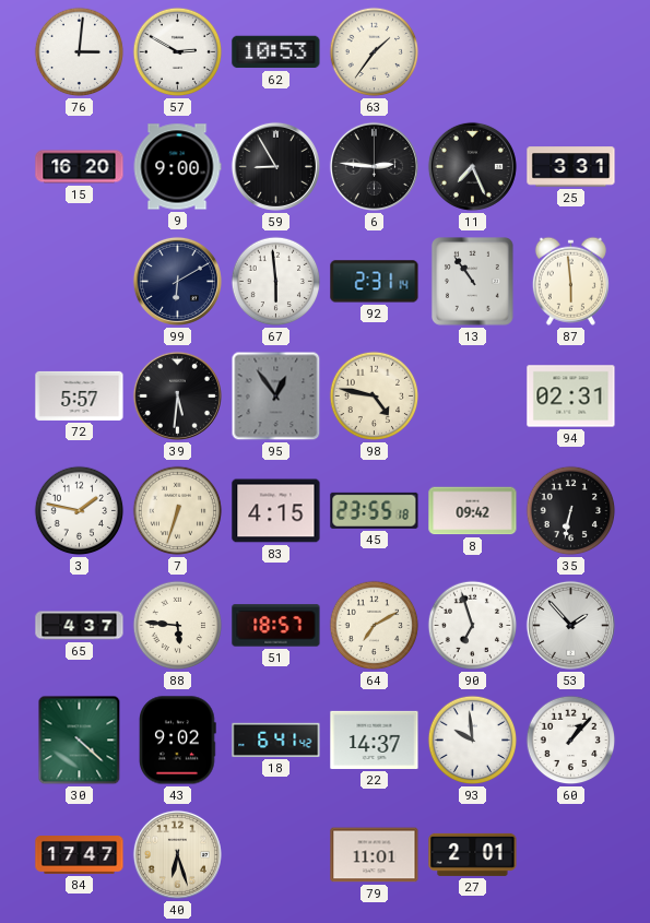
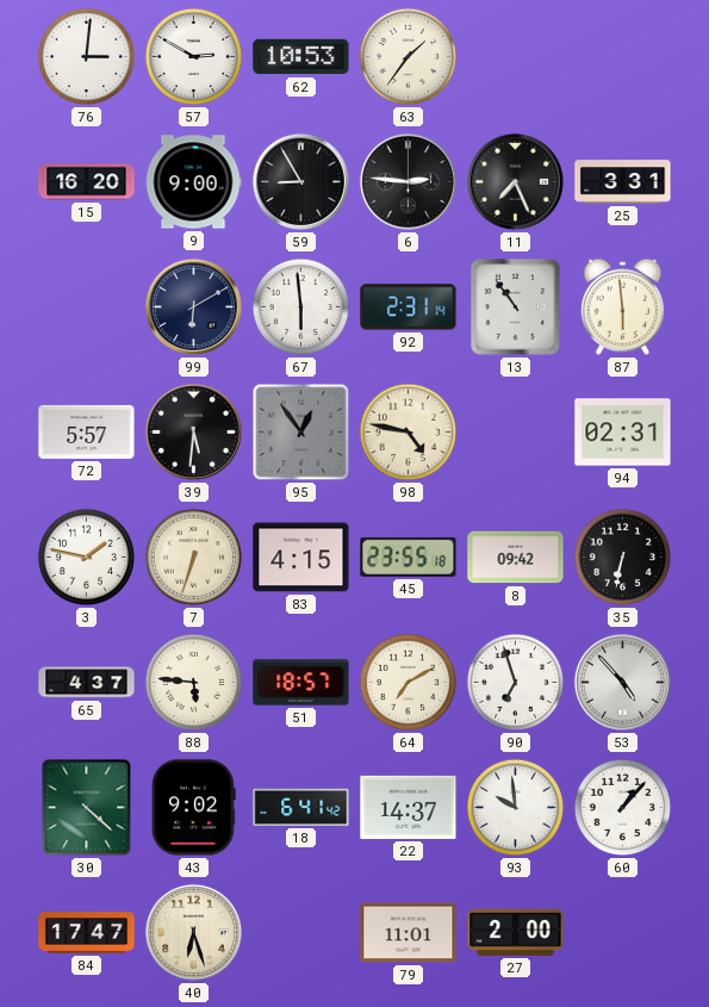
53: 1:53 -> 4:53
27: 2:01 -> 2:00
